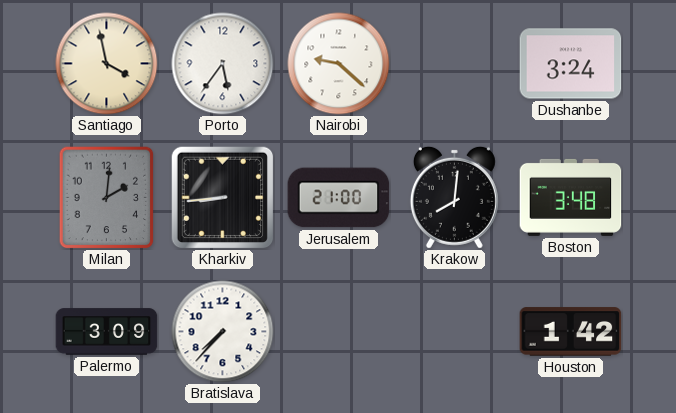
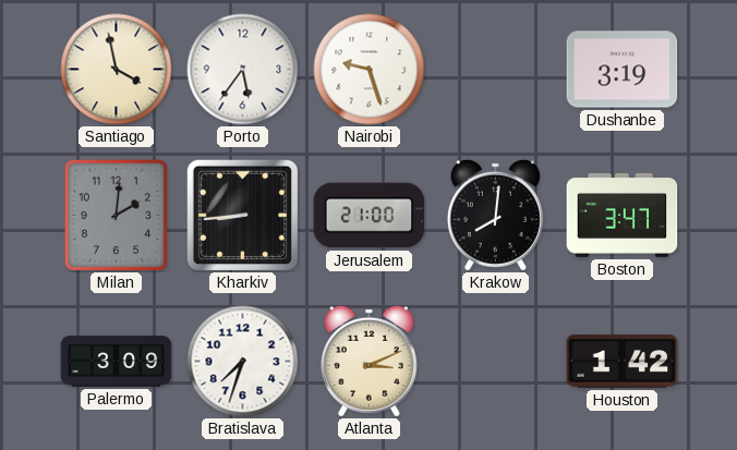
Nairobi: 9:22 -> 9:27
Dushanbe: 3:24 -> 3:19
Boston: 3:48 -> 3:47
Bratislava: 7:37 -> 7:33
Atlanta: none -> 3:11
